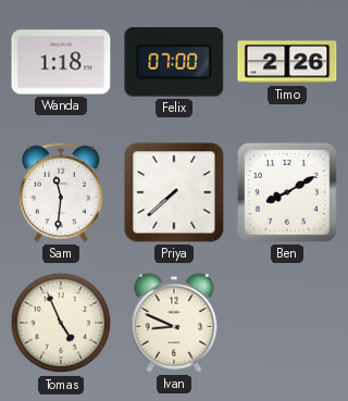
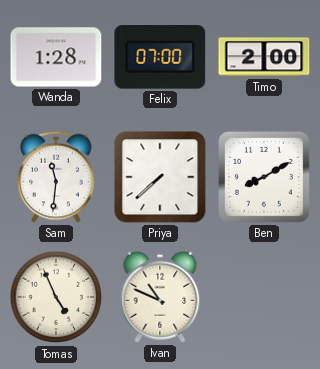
Wanda: 1:18 -> 1:28
Timo: 2:26 -> 2:00
Ivan: 8:49 -> 10:49
